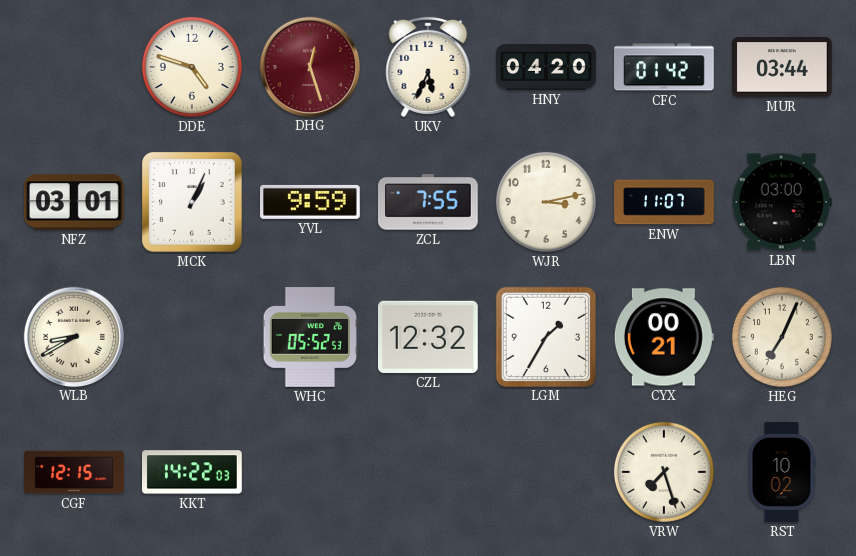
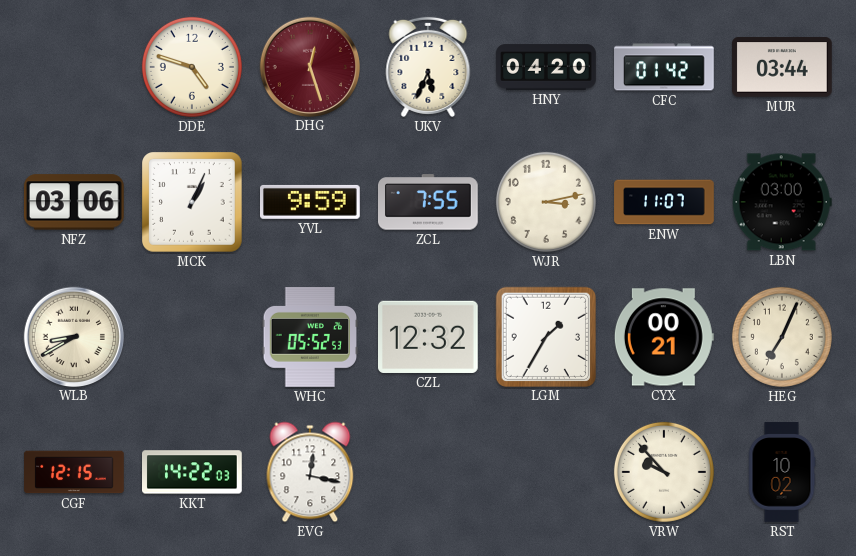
NFZ: 03:01 -> 03:06
EVG: none -> 12:17
VRW: 7:27 -> 9:53
